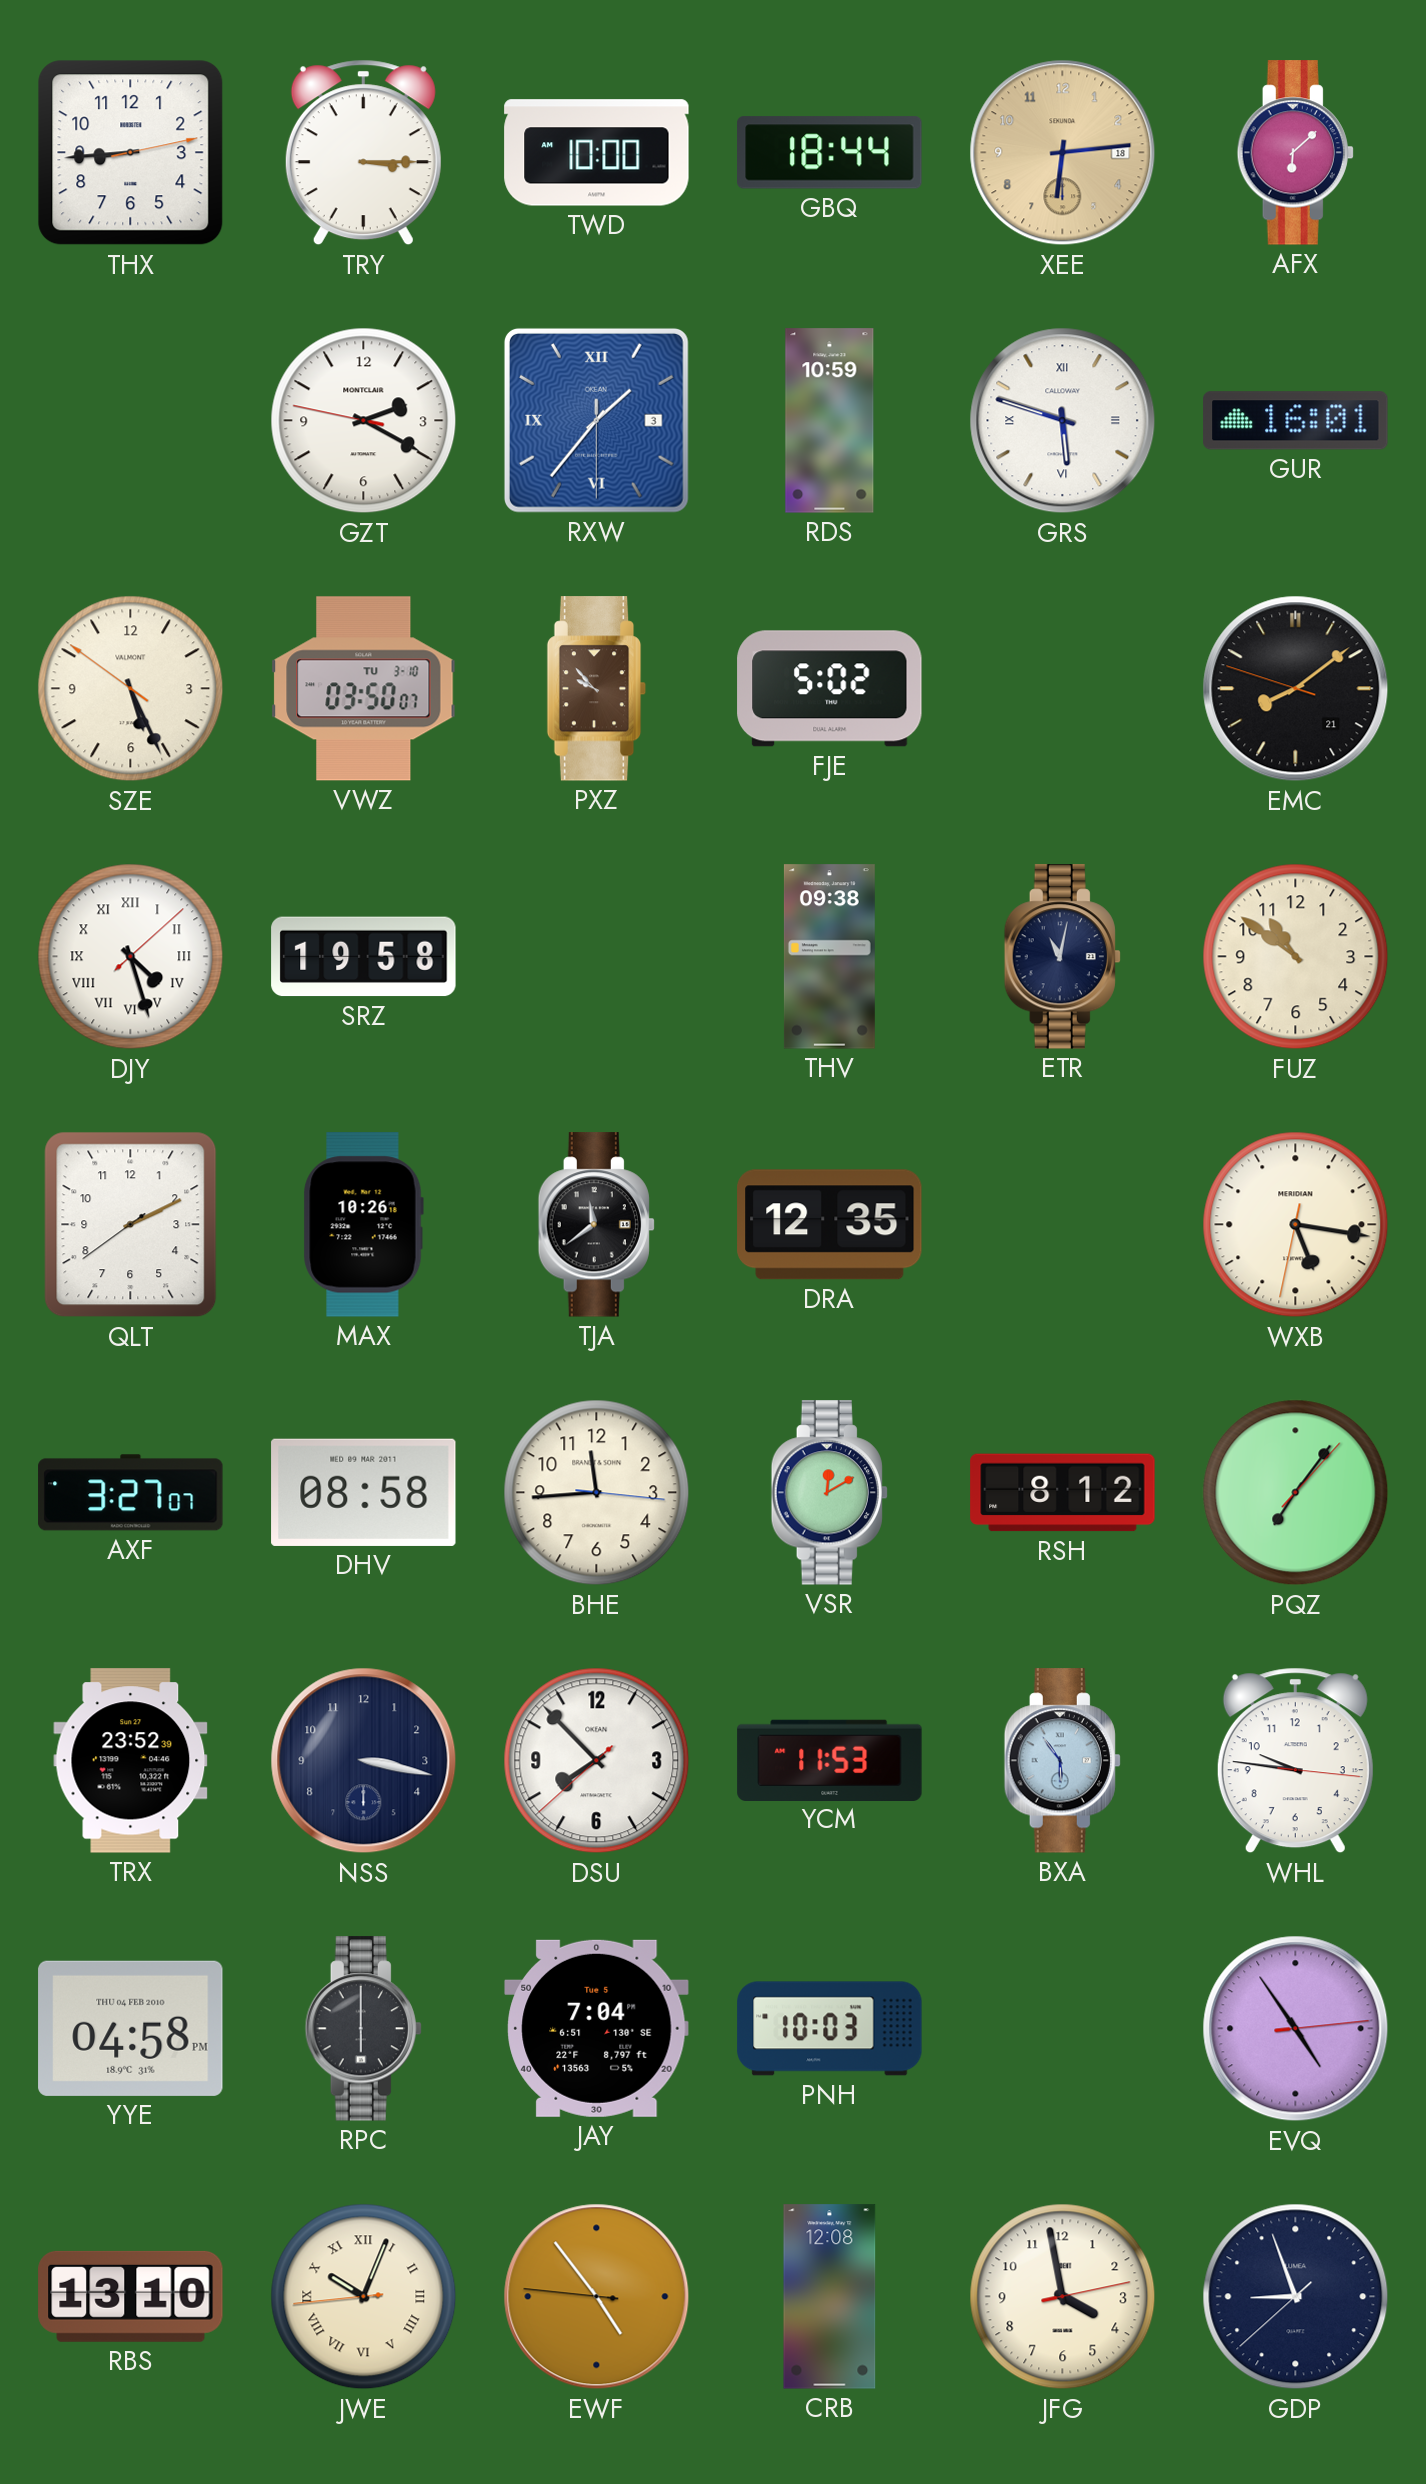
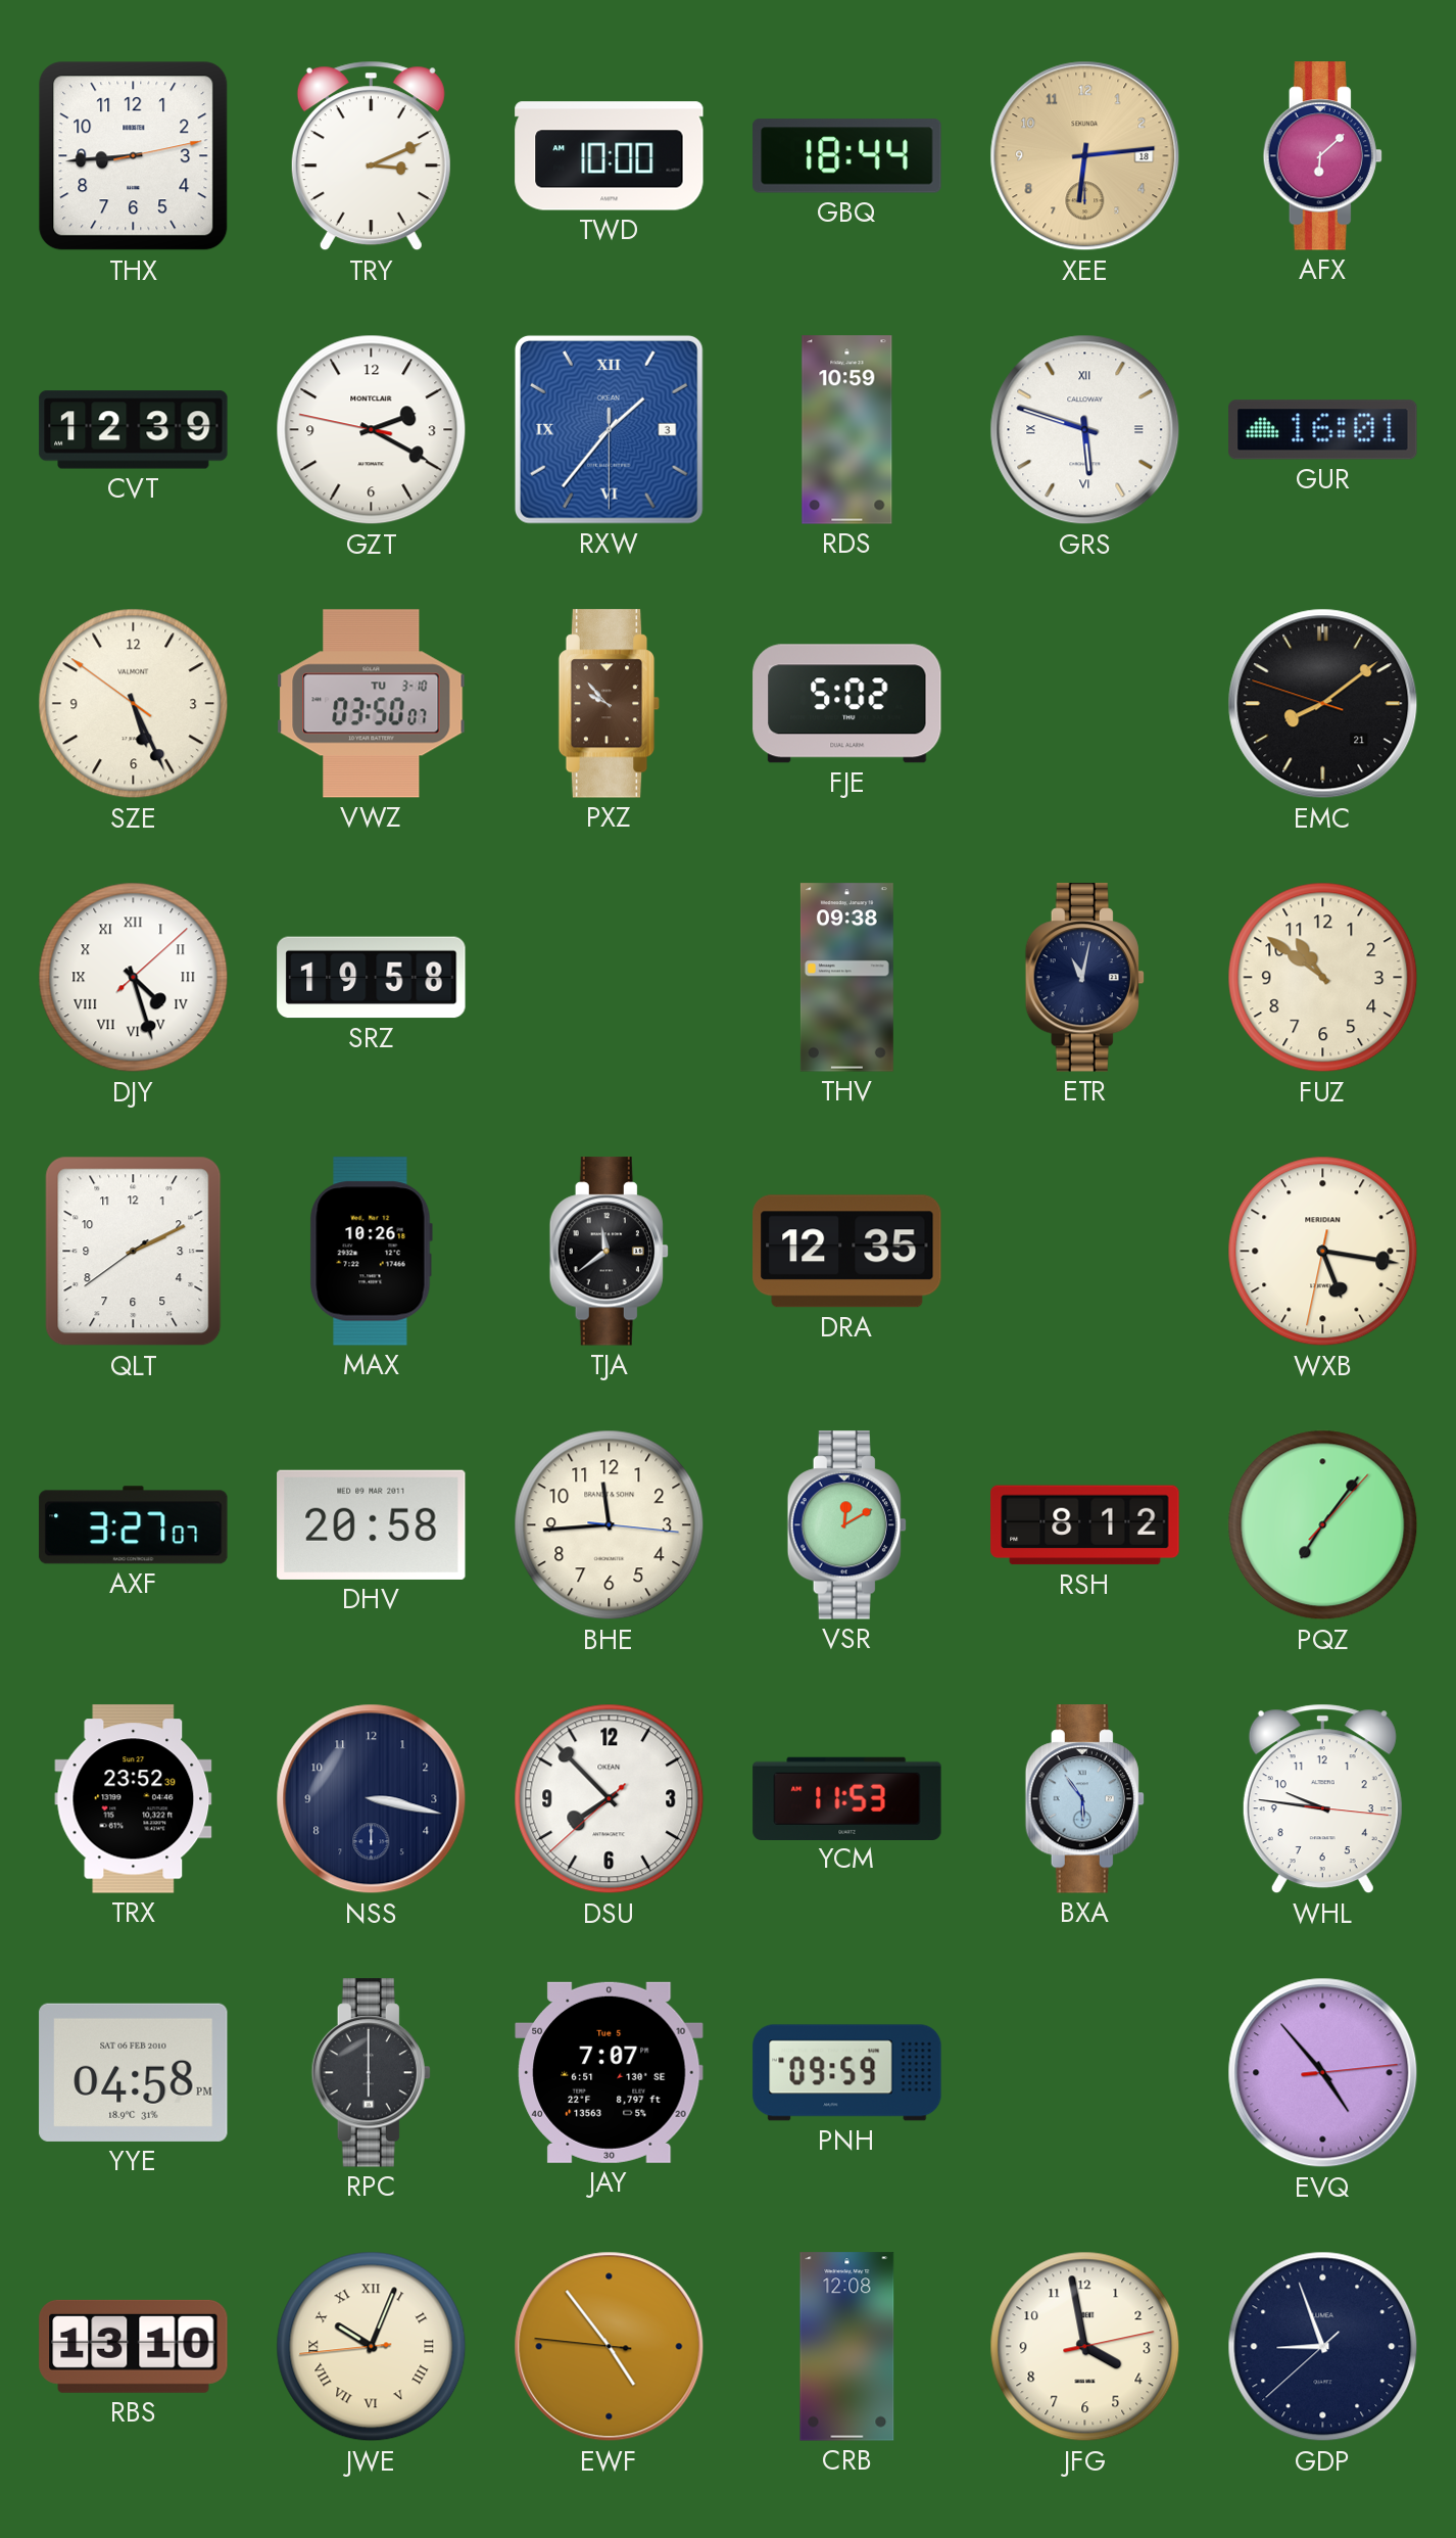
TRY: 3:15 -> 3:11
CVT: none -> 12:39
DHV: 08:58 -> 20:58
YYE date: THU 04 FEB 2010 -> SAT 06 FEB 2010
JAY: 7:04 -> 7:07
PNH: 10:03 -> 09:59
EVQ: 4:54 -> 4:53
